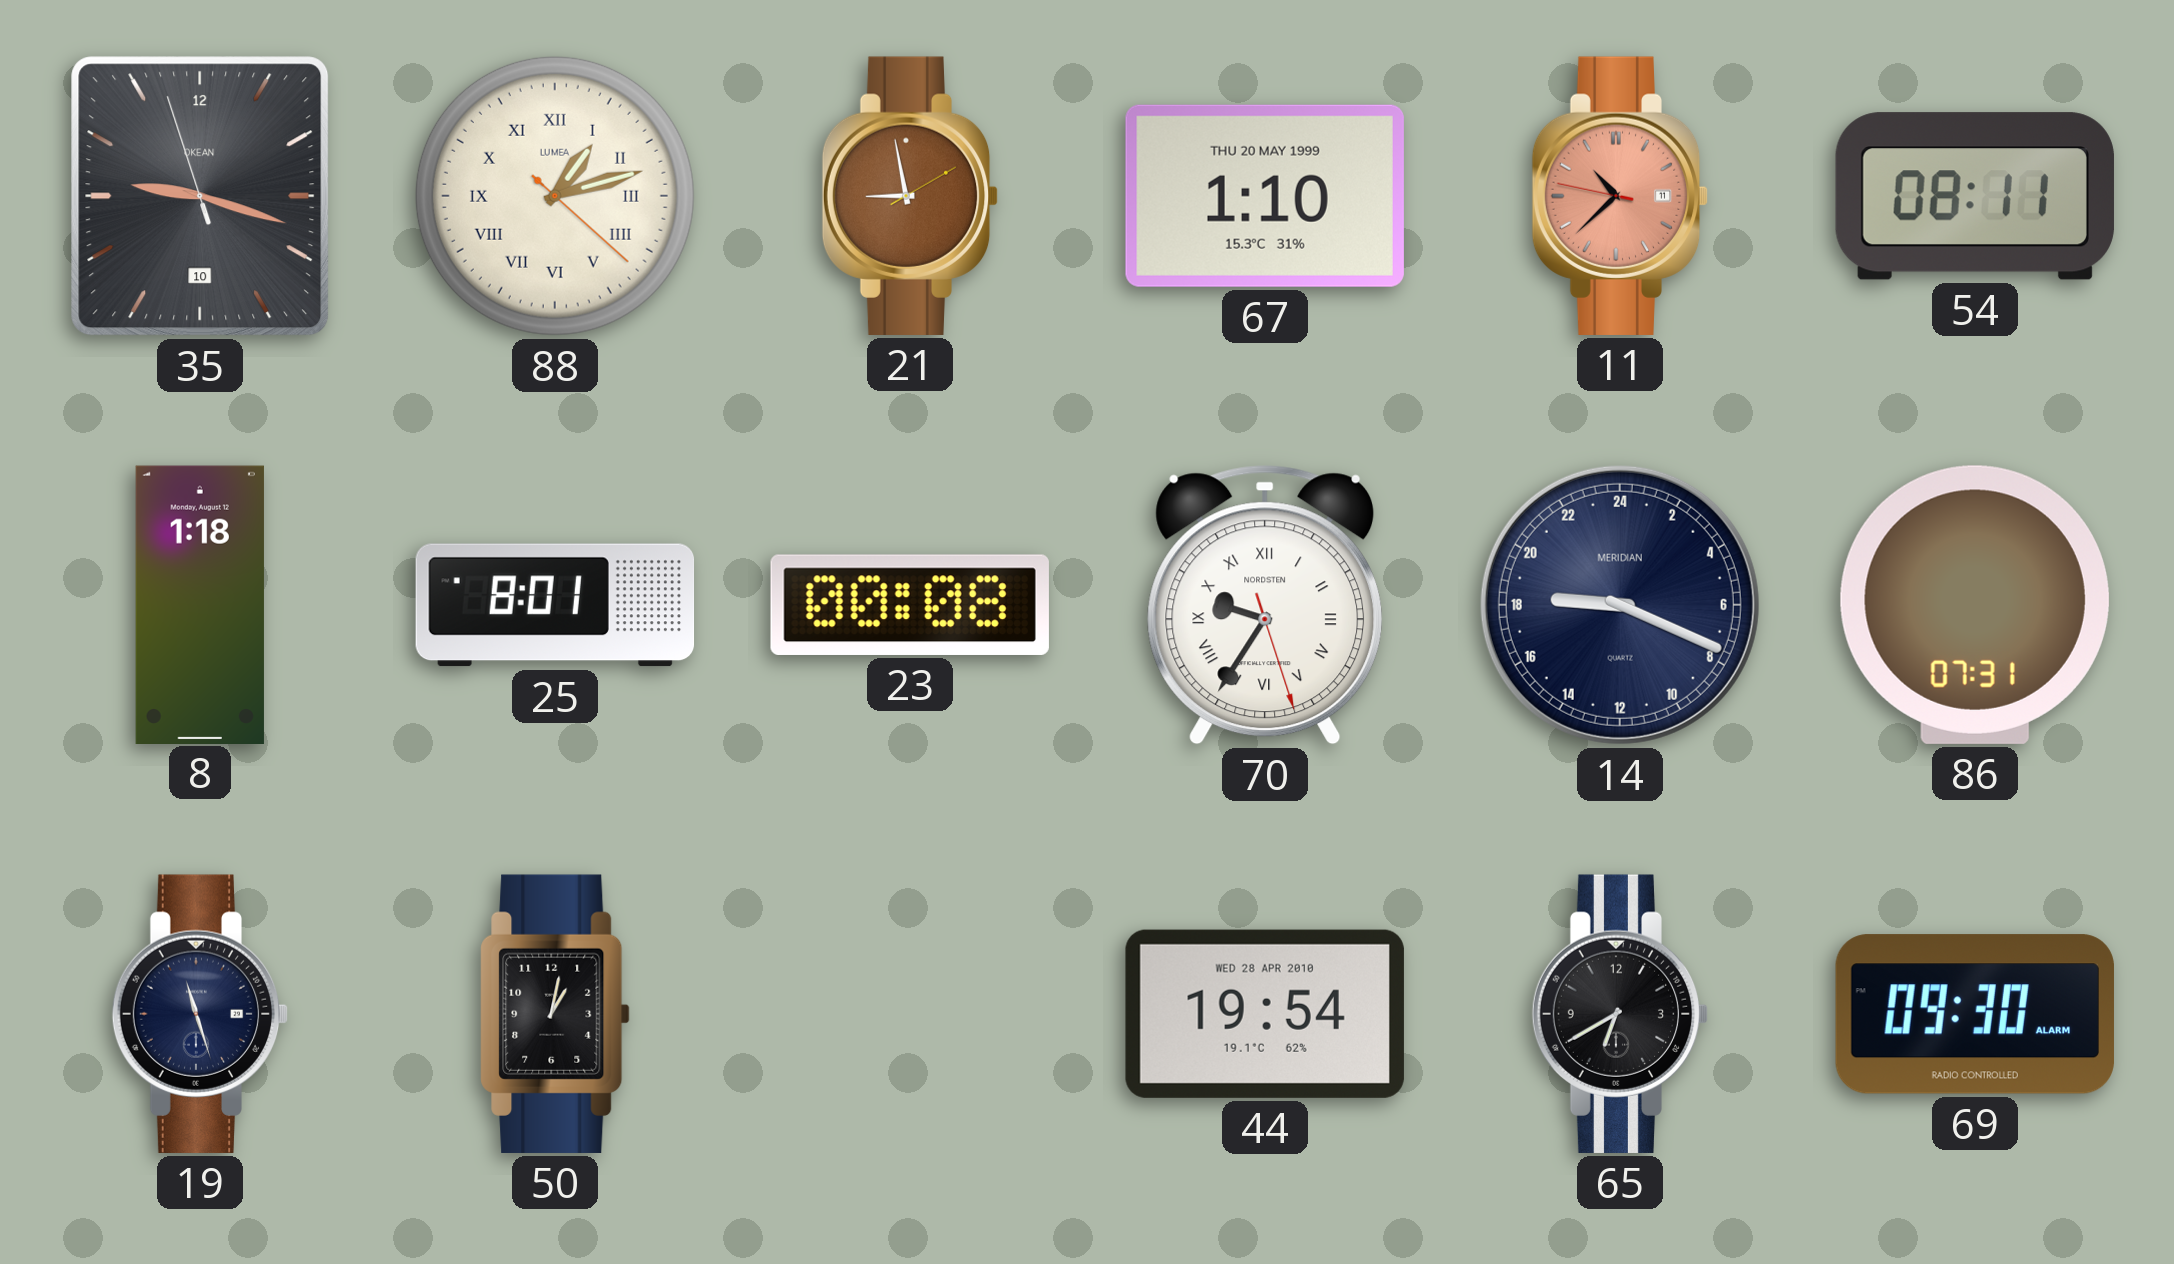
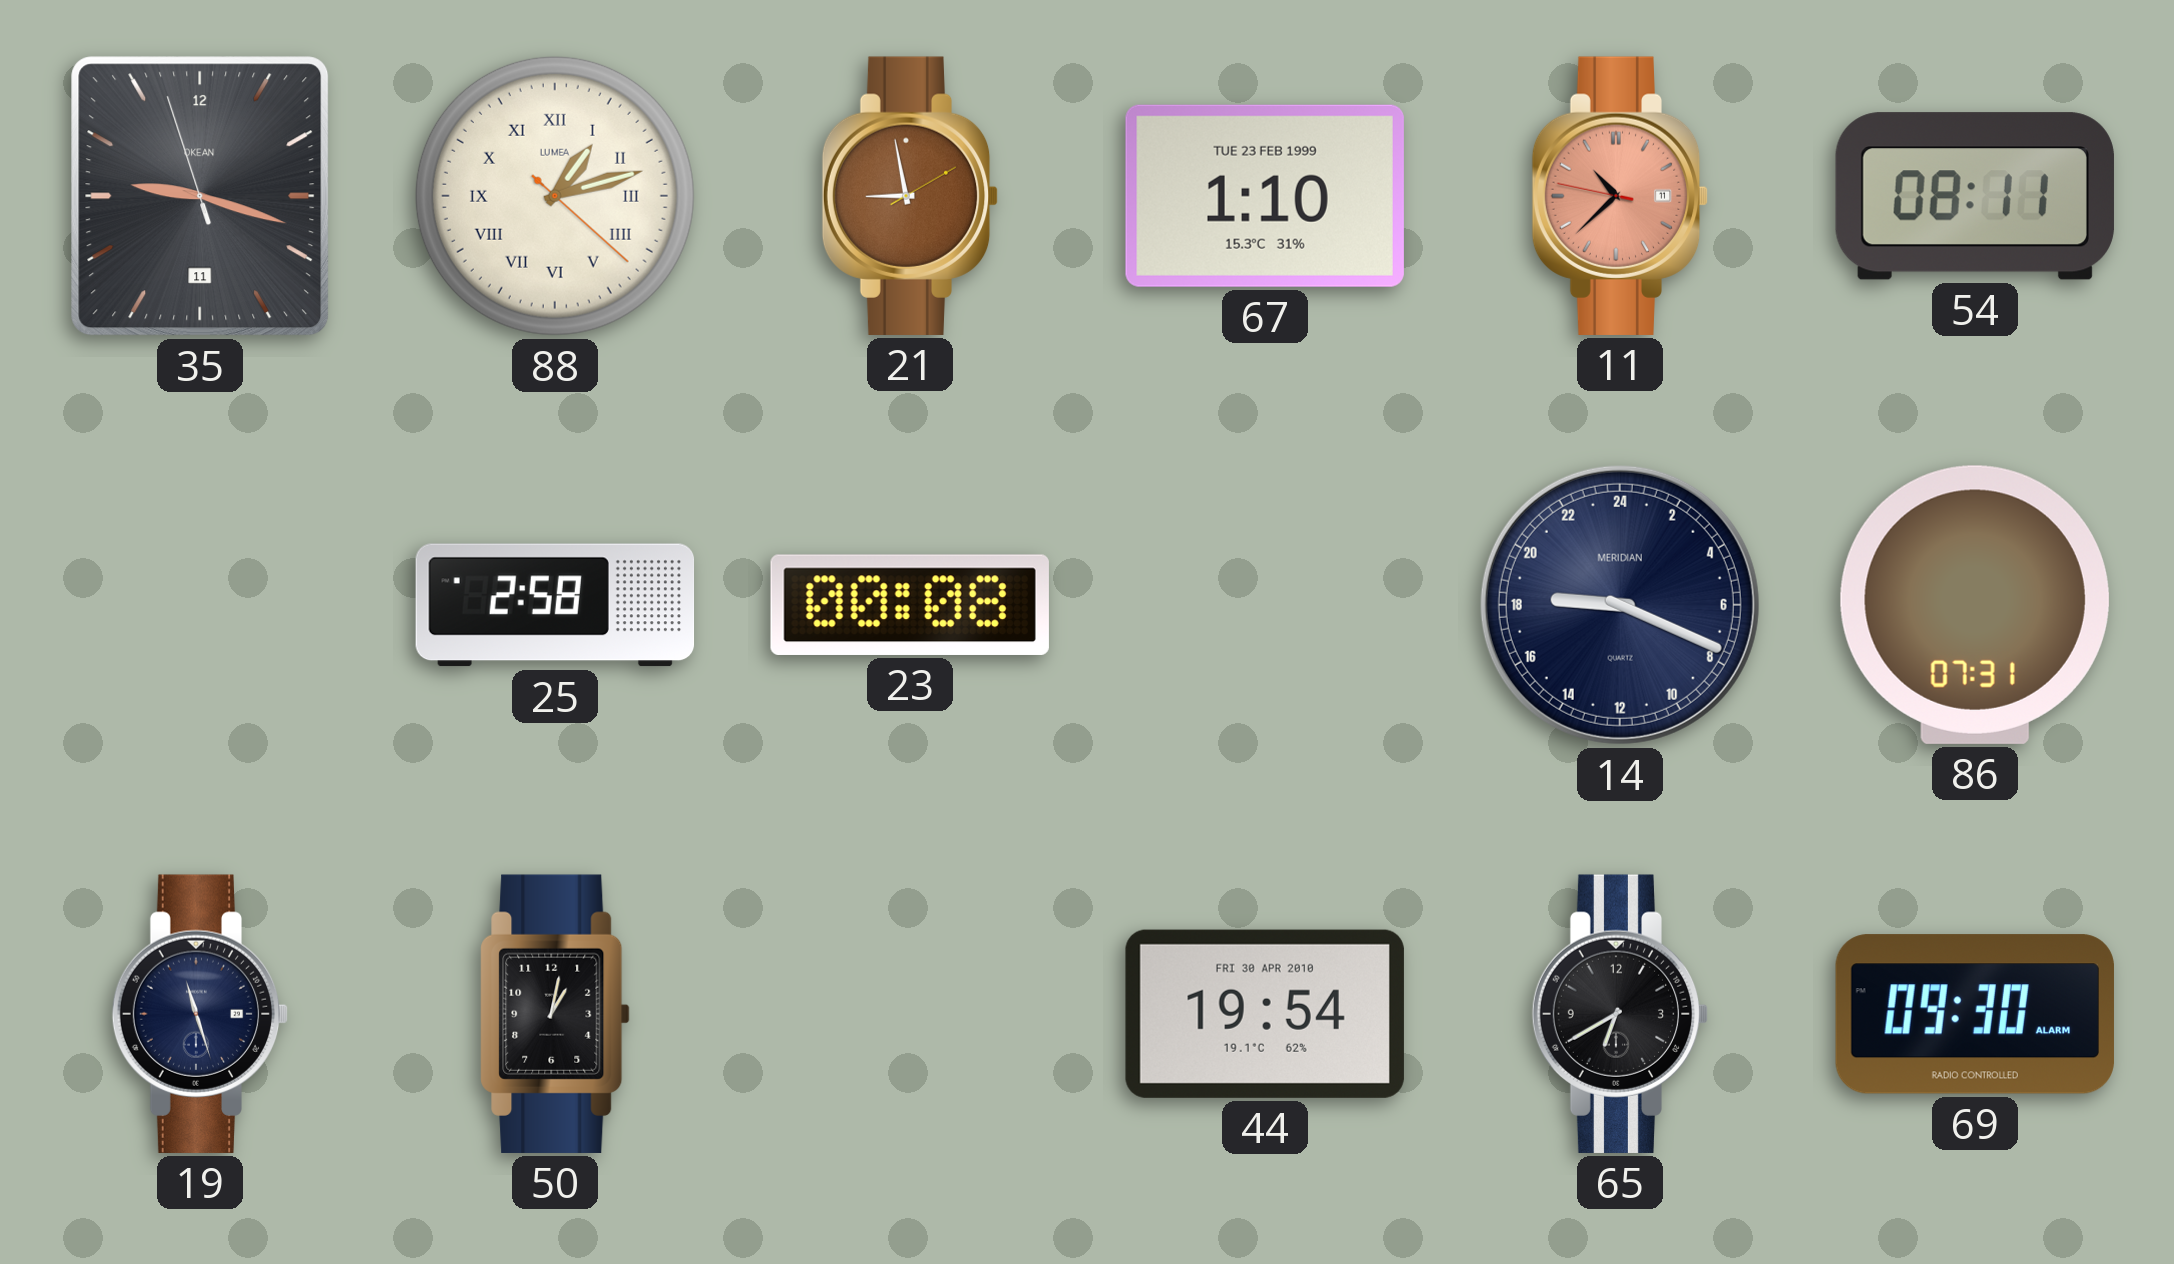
35 date: 10 -> 11
67 date: THU 20 MAY 1999 -> TUE 23 FEB 1999
8: 1:18 -> none
25: 8:01 -> 2:58
70: 9:35 -> none
44 date: WED 28 APR 2010 -> FRI 30 APR 2010
